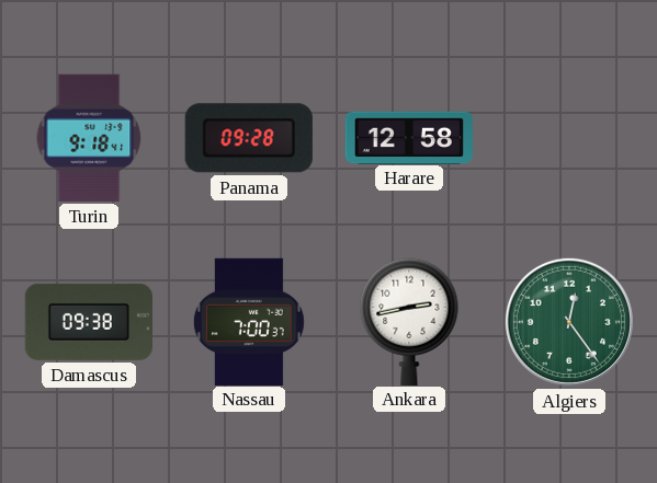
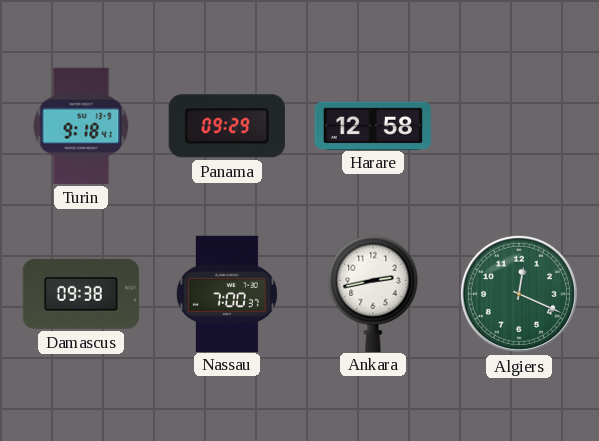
Panama: 09:28 -> 09:29
Algiers: 12:24 -> 12:19
